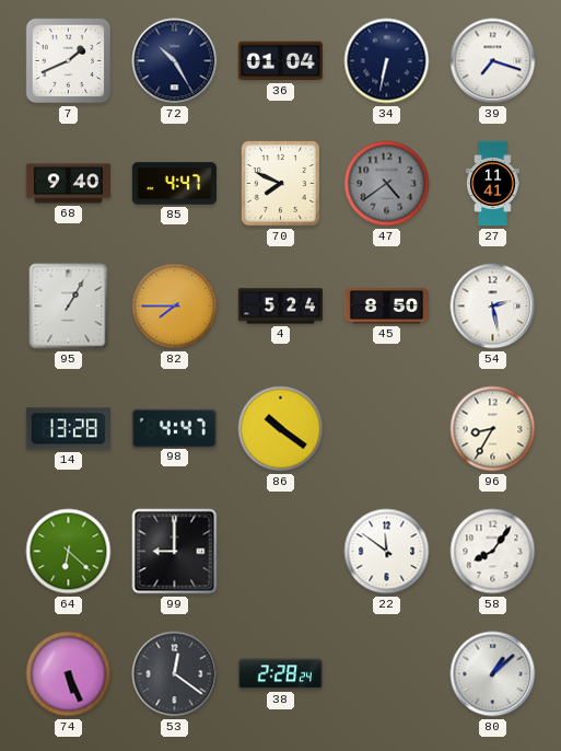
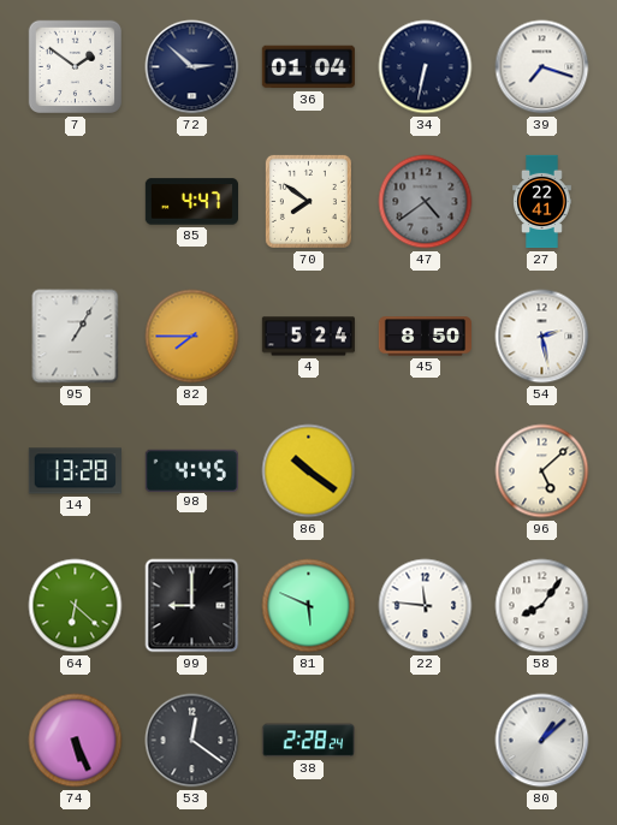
7: 1:41 -> 1:51
72: 10:25 -> 2:52
68: 9:40 -> none
70: 7:49 -> 7:51
27: 11:41 -> 22:41
98: 4:47 -> 4:45
96: 8:35 -> 5:08
81: none -> 5:49
22: 11:51 -> 11:46
